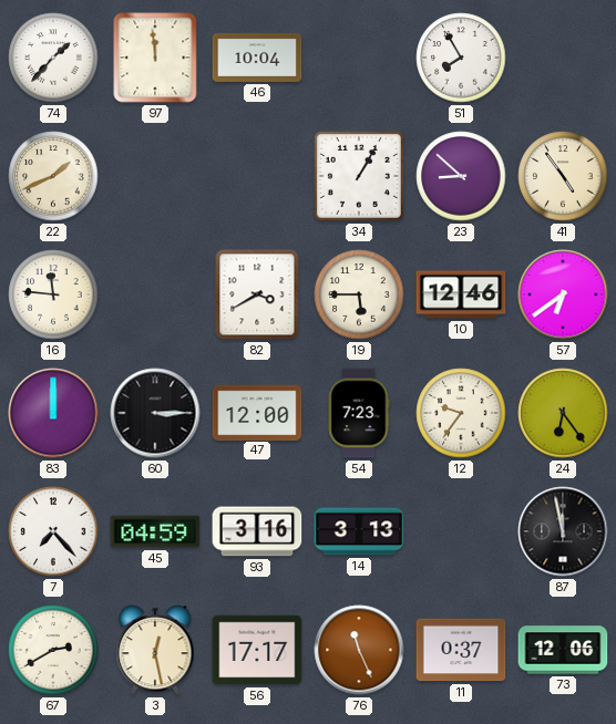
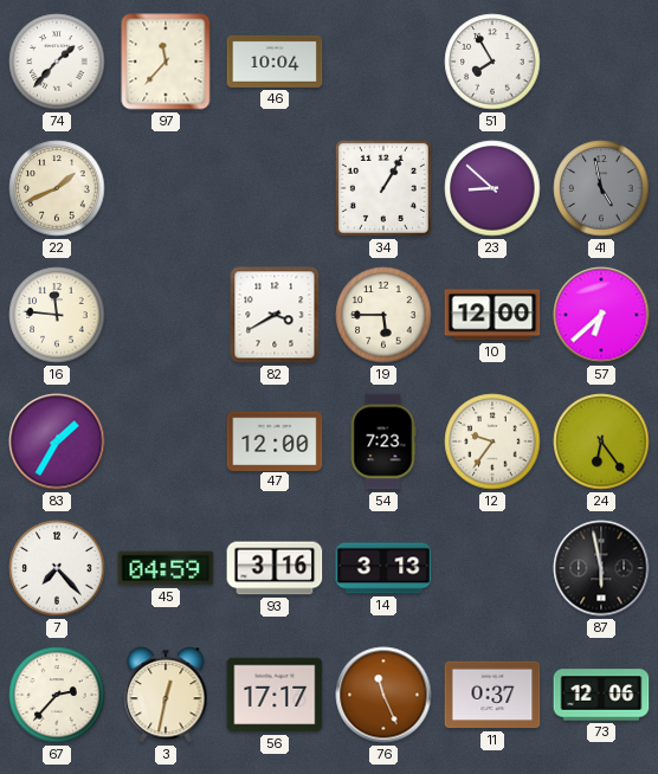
97: 11:59 -> 11:37
41: 4:54 -> 4:58
41 dial: cream -> grey
10: 12:46 -> 12:00
57: 6:39 -> 6:38
83: 12:00 -> 1:35
60: 3:15 -> none
87: 11:58 -> 5:58
67: 2:40 -> 2:37
3: 12:28 -> 12:32
